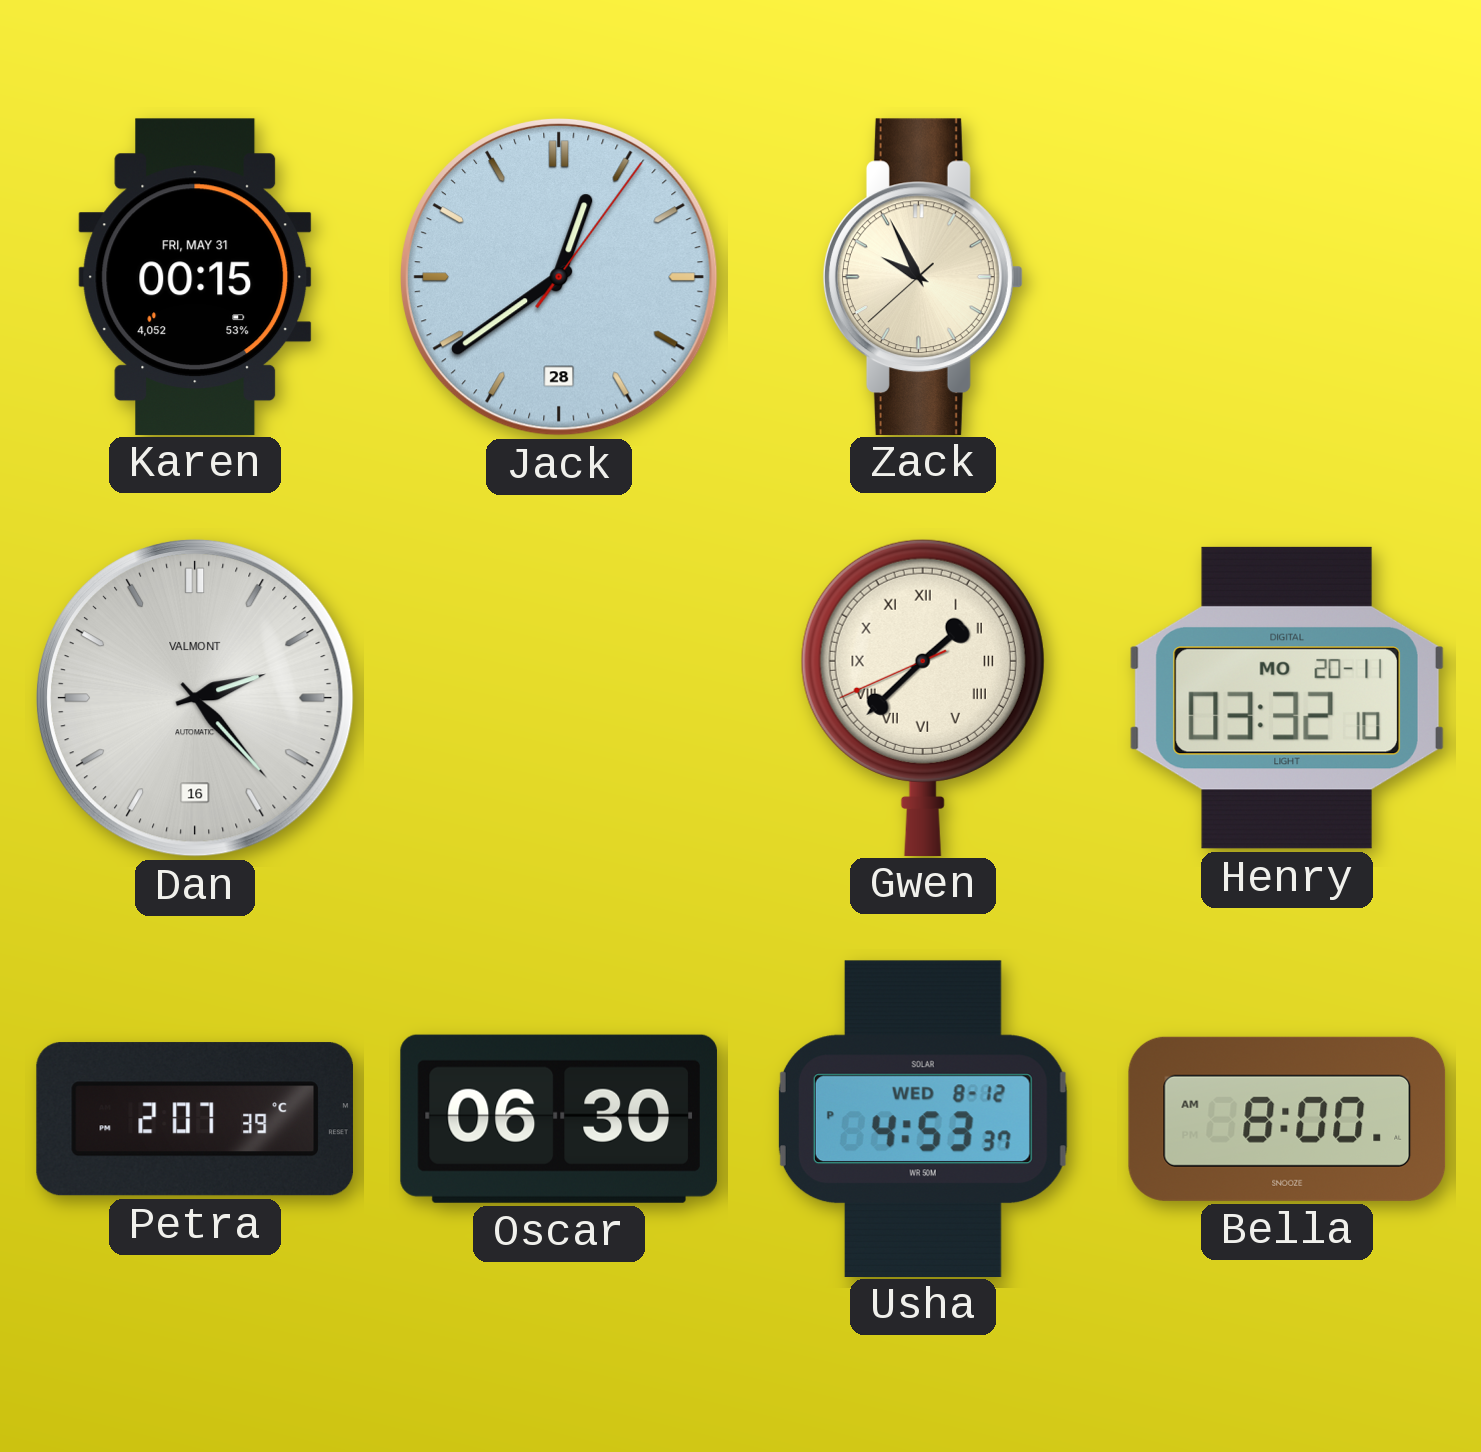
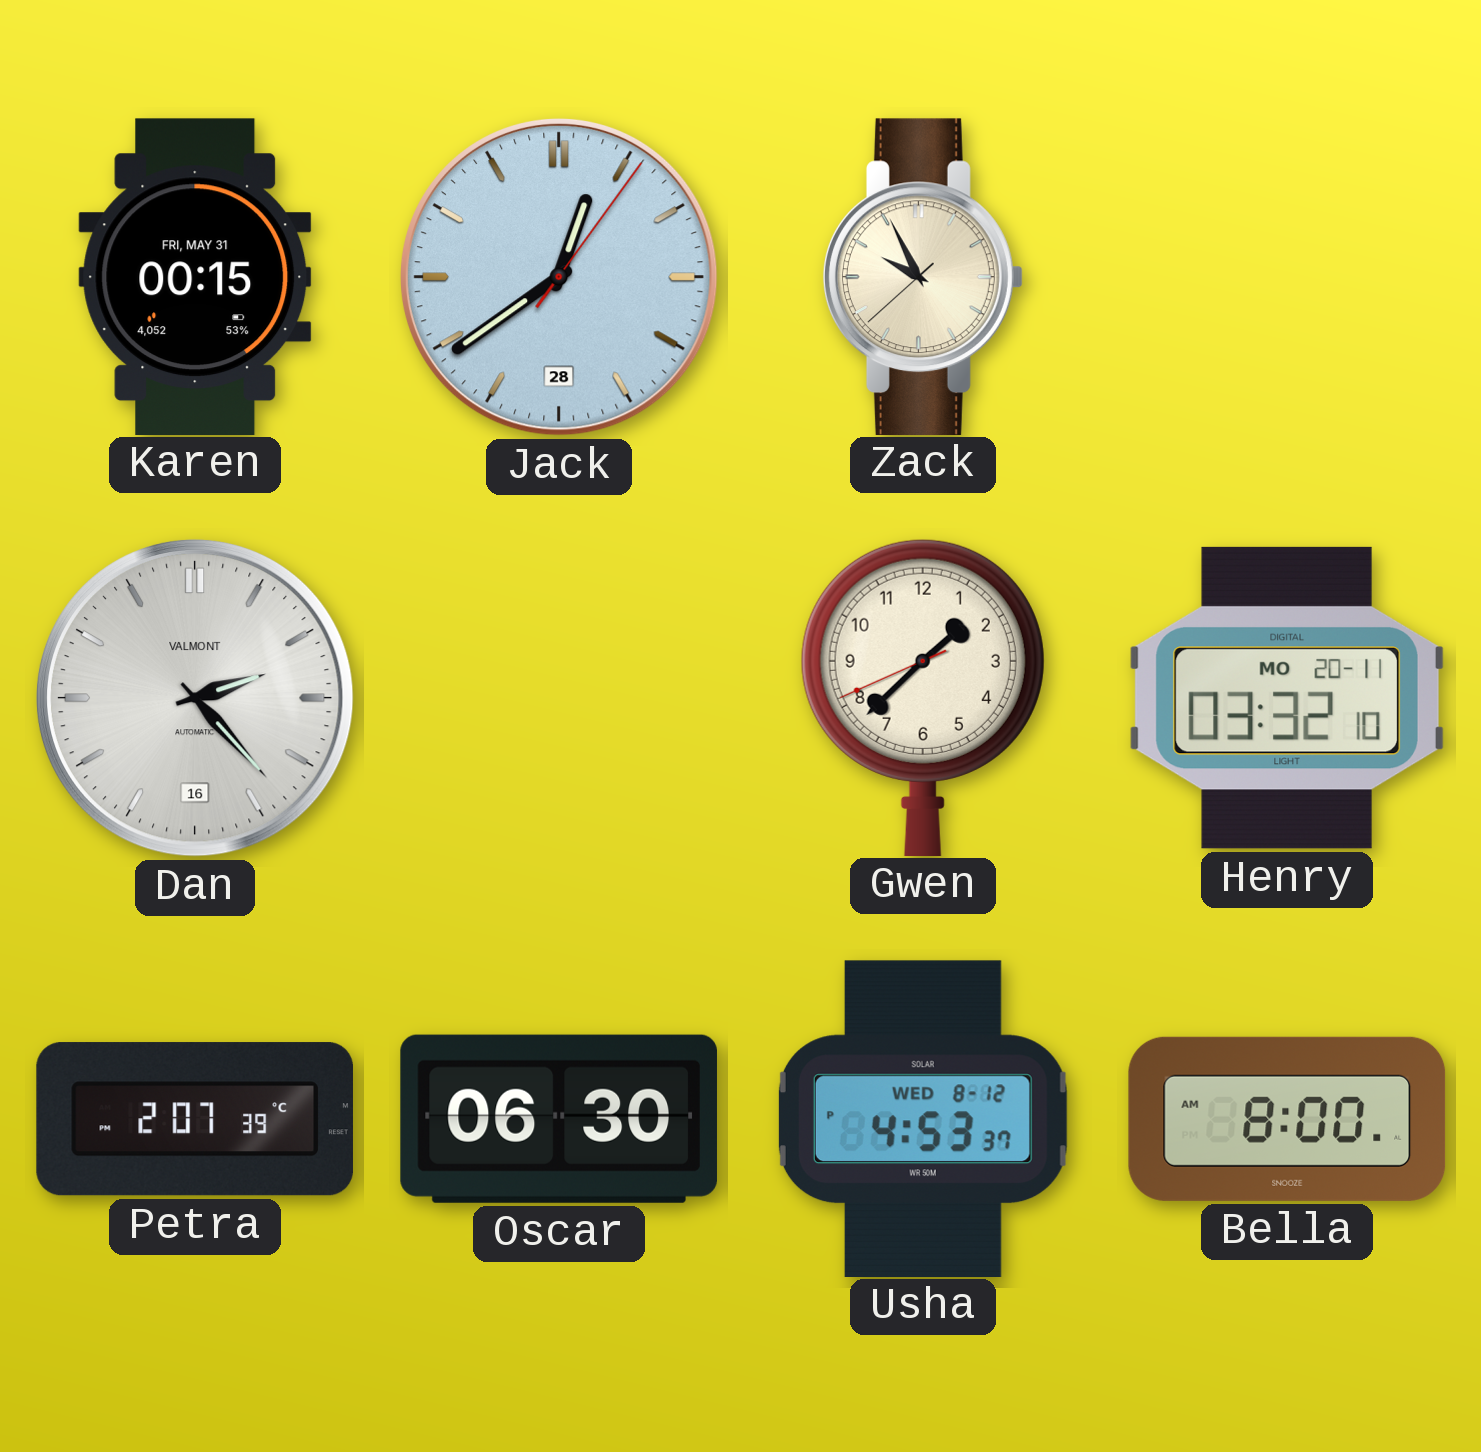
Gwen numerals: Roman -> Arabic
